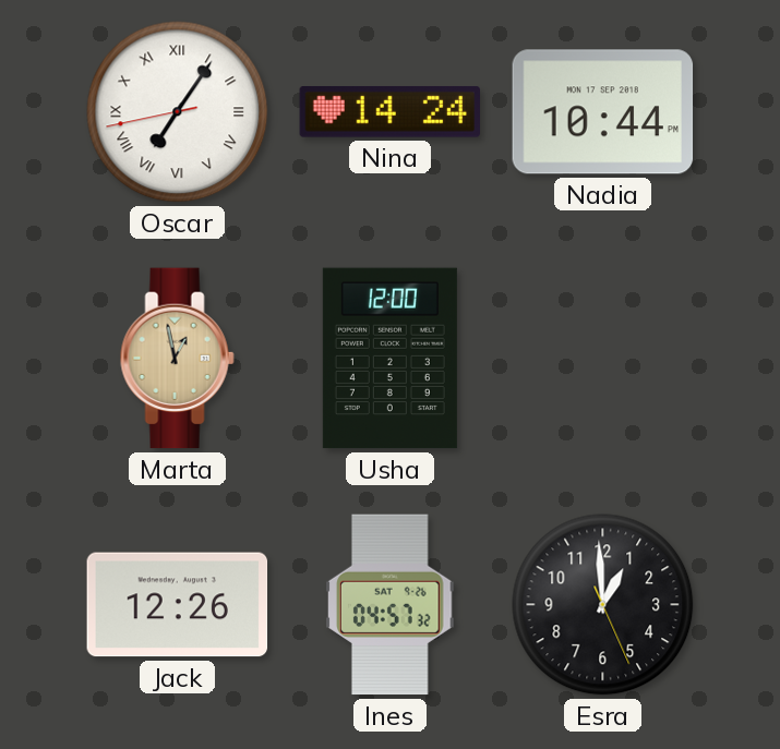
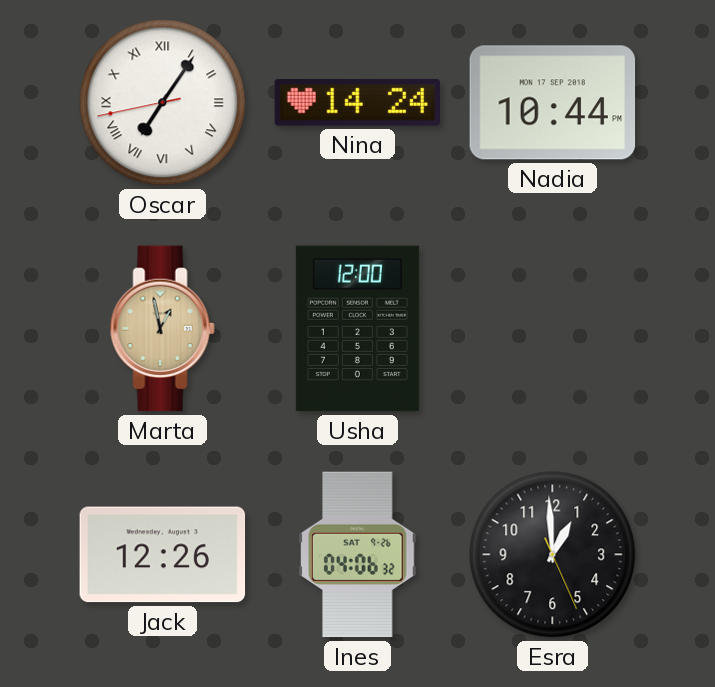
Ines: 04:57 -> 04:06
